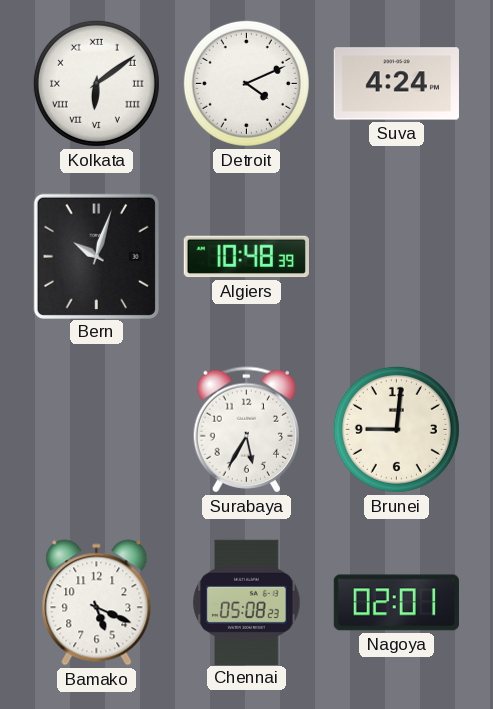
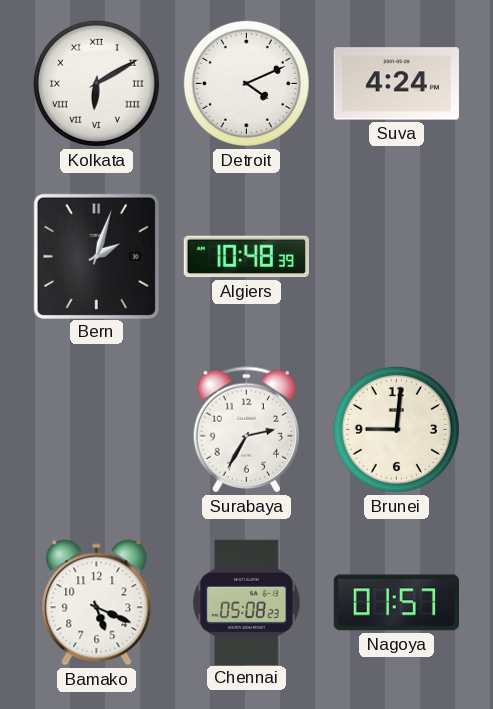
Kolkata: 6:09 -> 6:10
Bern: 10:03 -> 2:03
Surabaya: 5:35 -> 2:35
Nagoya: 02:01 -> 01:57
